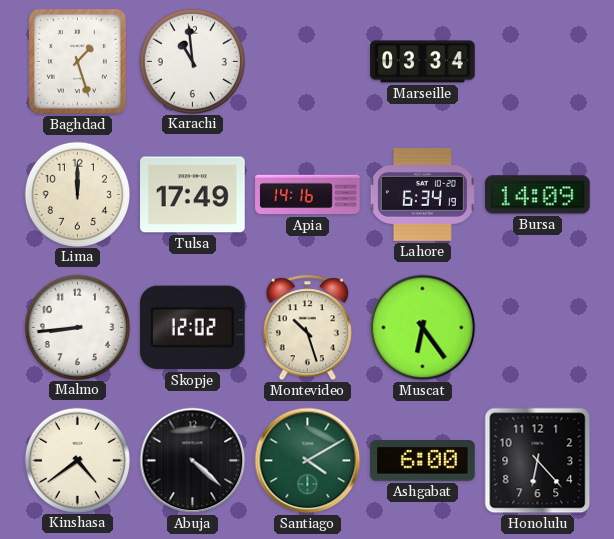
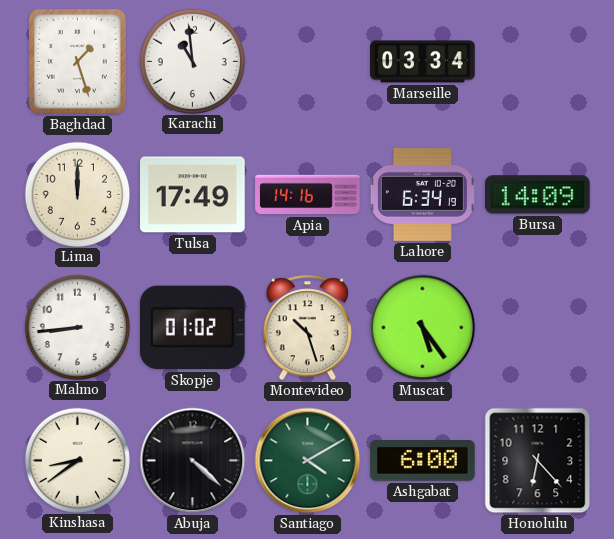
Skopje: 12:02 -> 01:02
Muscat: 6:24 -> 5:24
Kinshasa: 4:39 -> 8:39
